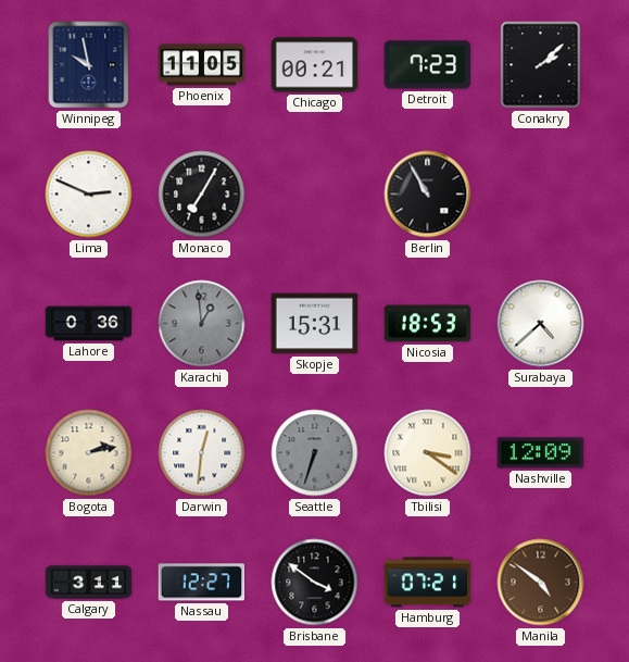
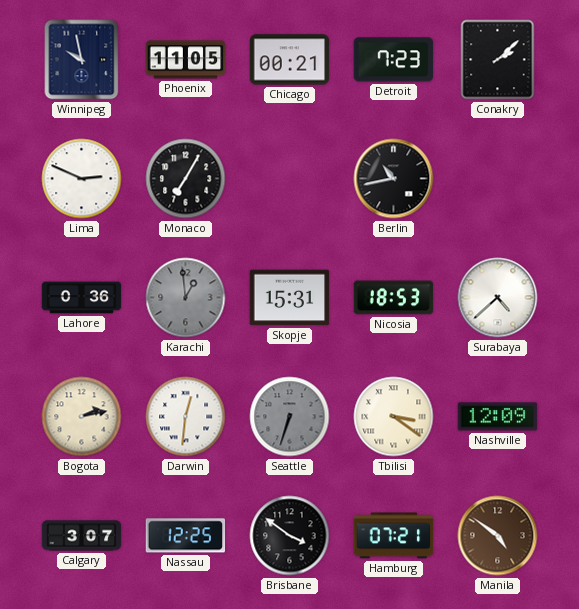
Berlin: 10:55 -> 10:43
Calgary: 3:11 -> 3:07
Nassau: 12:27 -> 12:25
